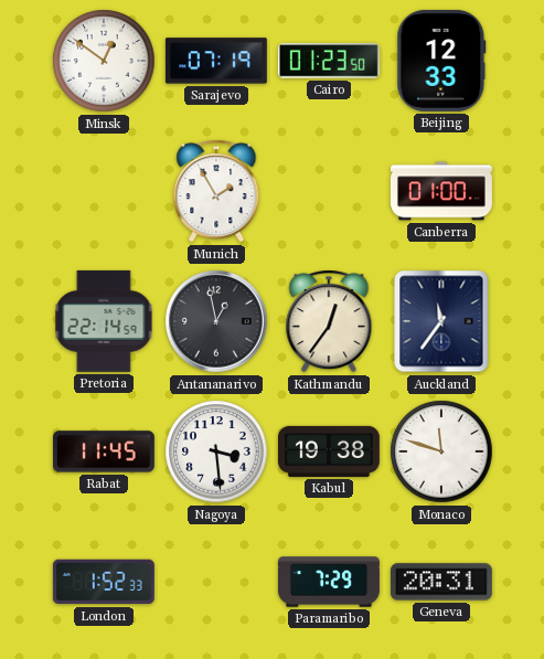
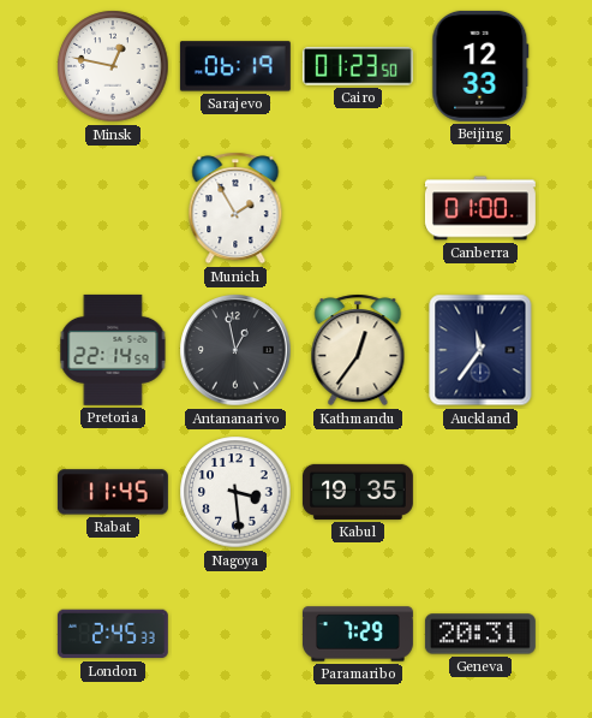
Minsk: 12:51 -> 12:47
Sarajevo: 07:19 -> 06:19
Kabul: 19:38 -> 19:35
Monaco: 11:48 -> none
London: 1:52 -> 2:45
